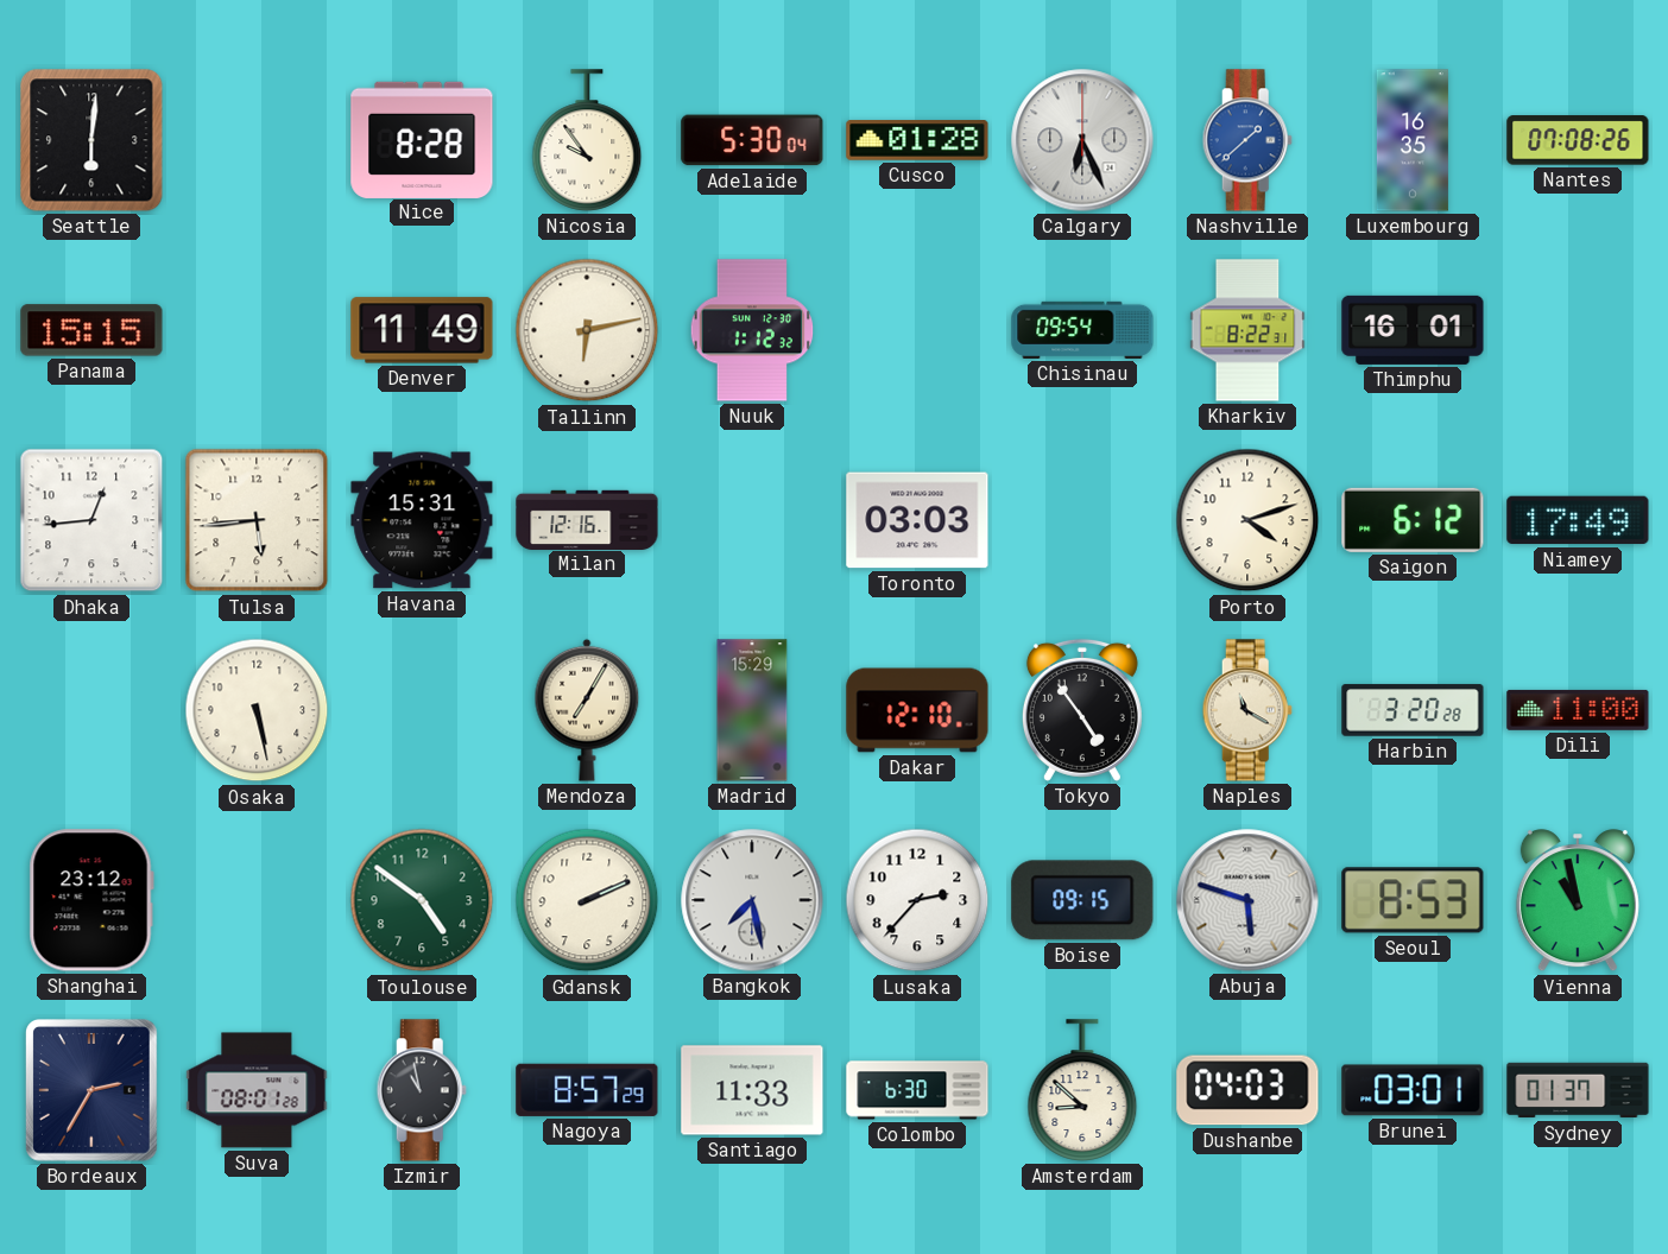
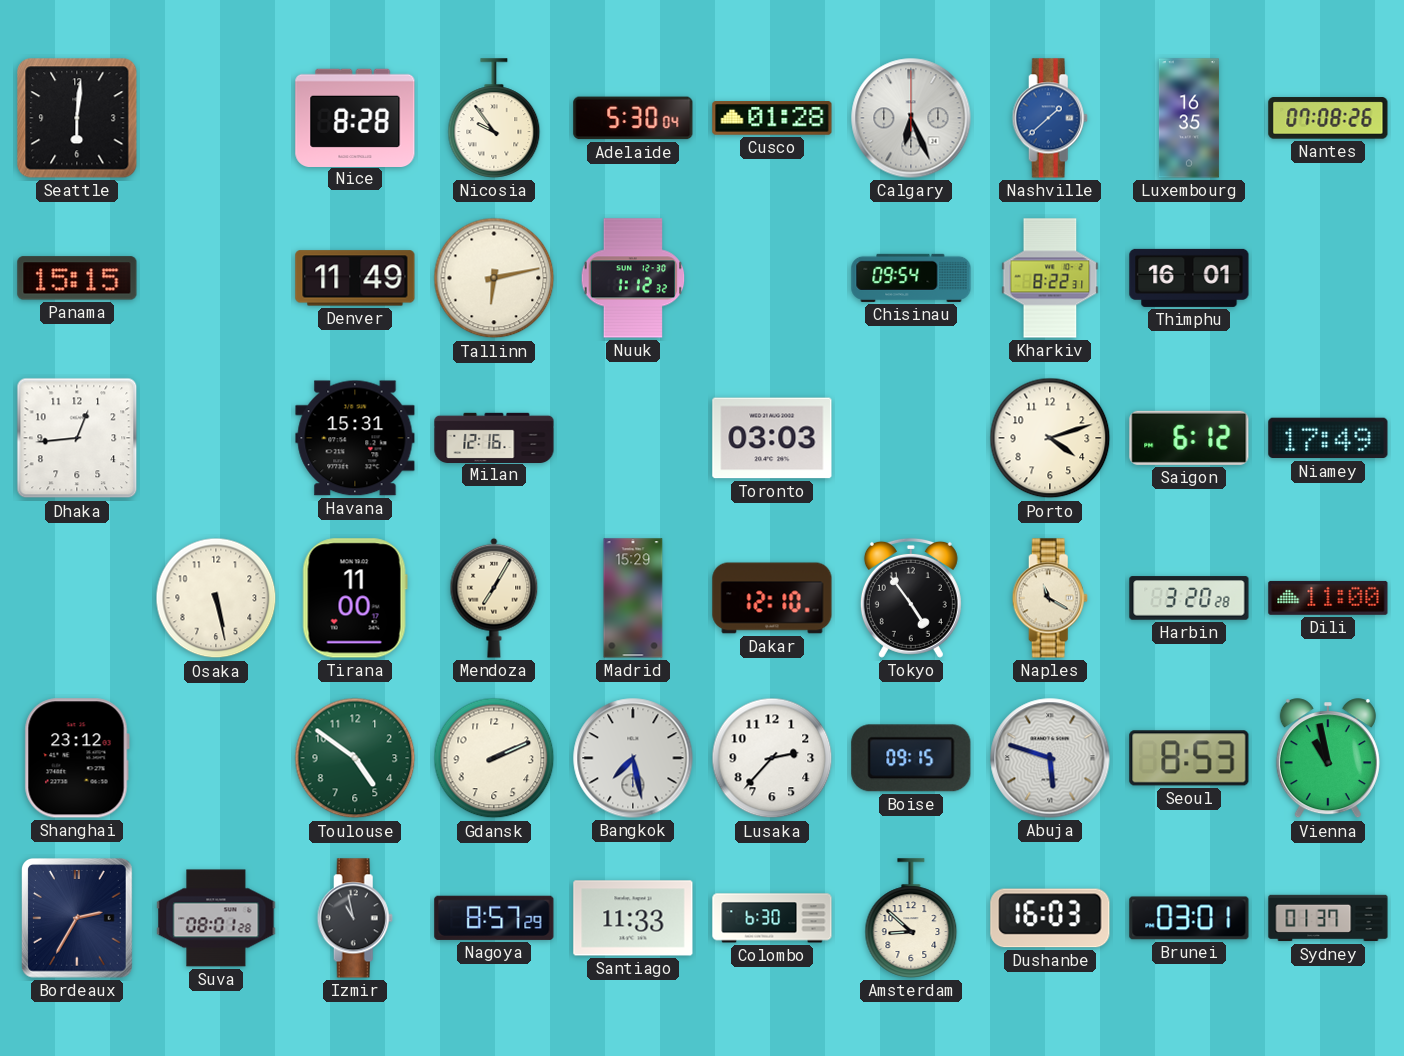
Tulsa: 5:44 -> none
Tirana: none -> 11:00
Dushanbe: 04:03 -> 16:03
